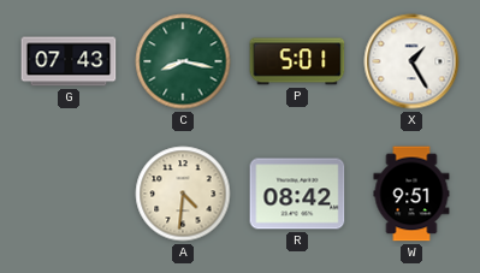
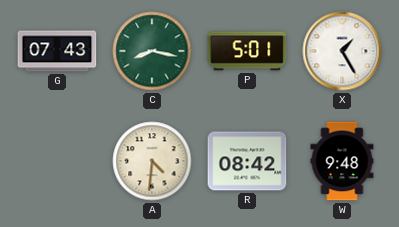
W: 9:51 -> 9:48
